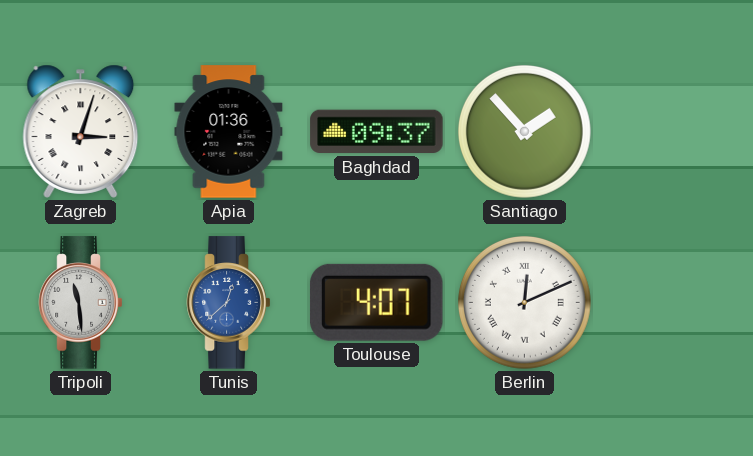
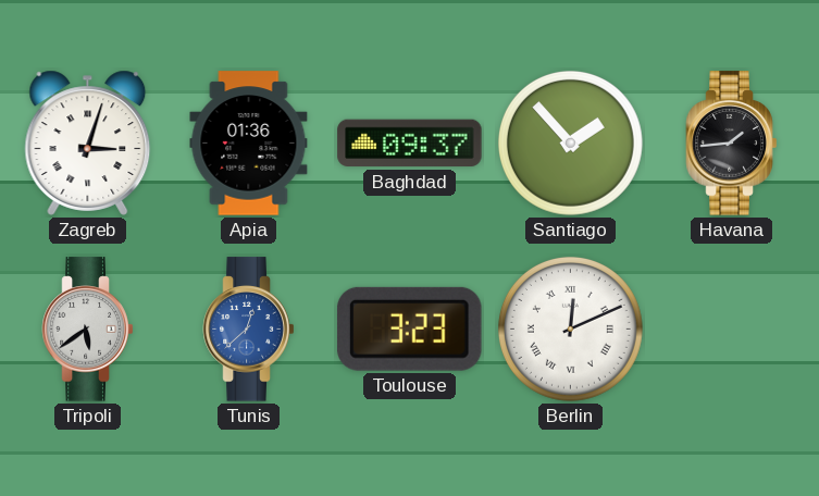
Havana: none -> 1:44
Tripoli: 11:29 -> 5:39
Toulouse: 4:07 -> 3:23
